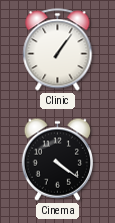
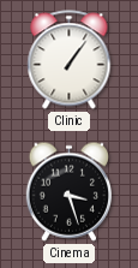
Cinema: 4:21 -> 3:27
